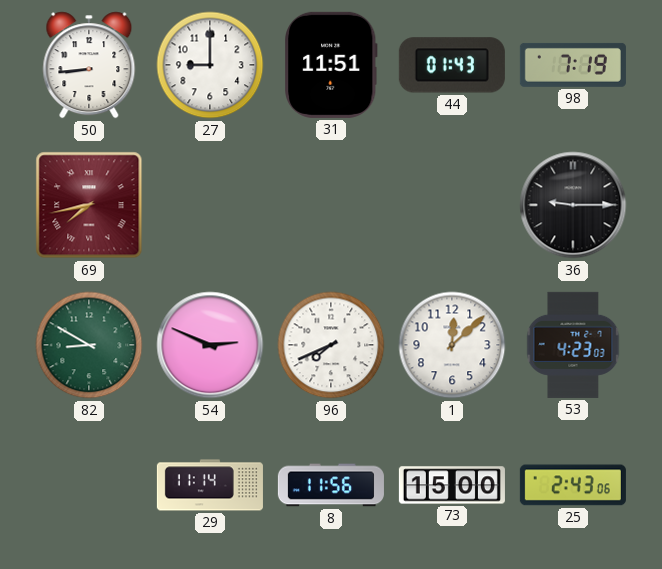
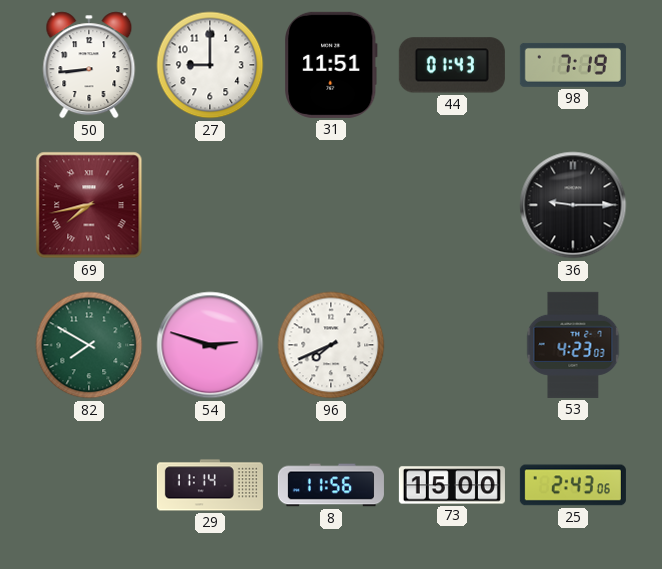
82: 8:50 -> 7:50
54: 2:49 -> 2:48
1: 12:08 -> none
